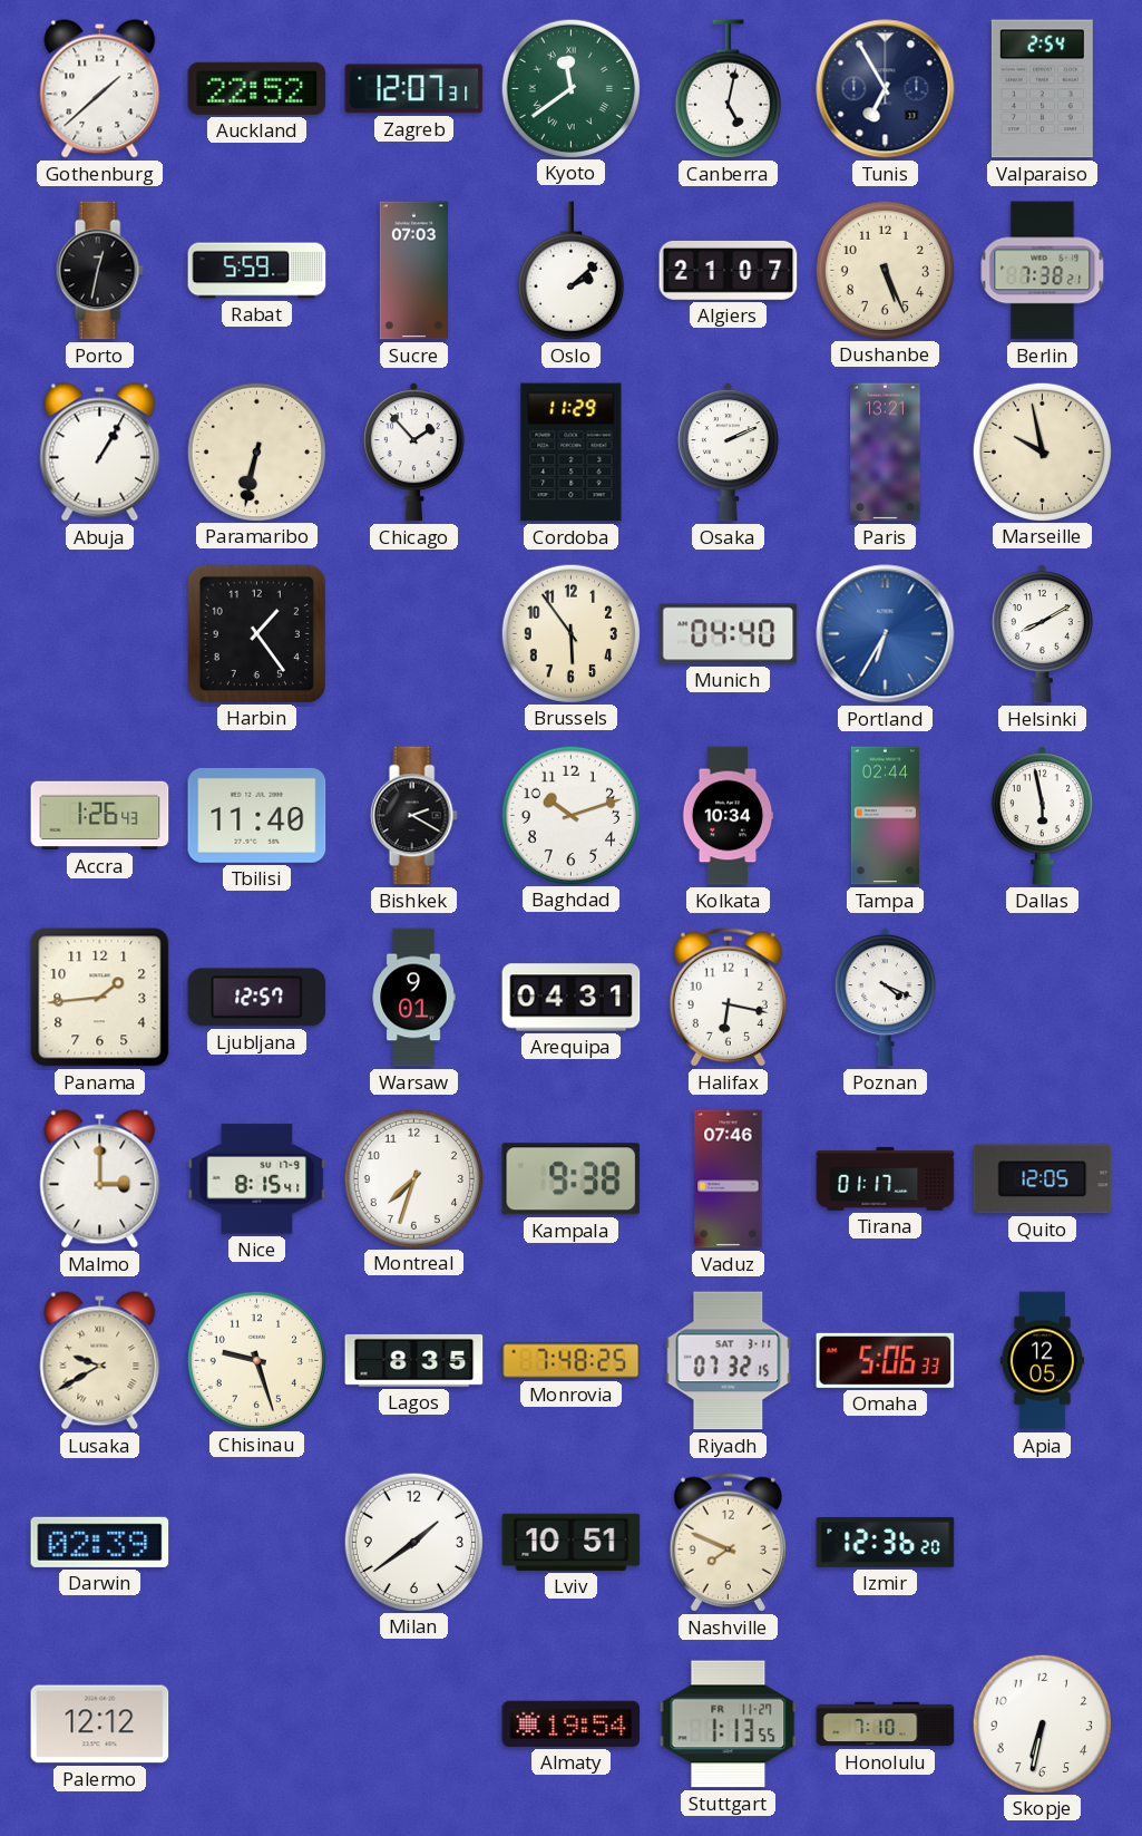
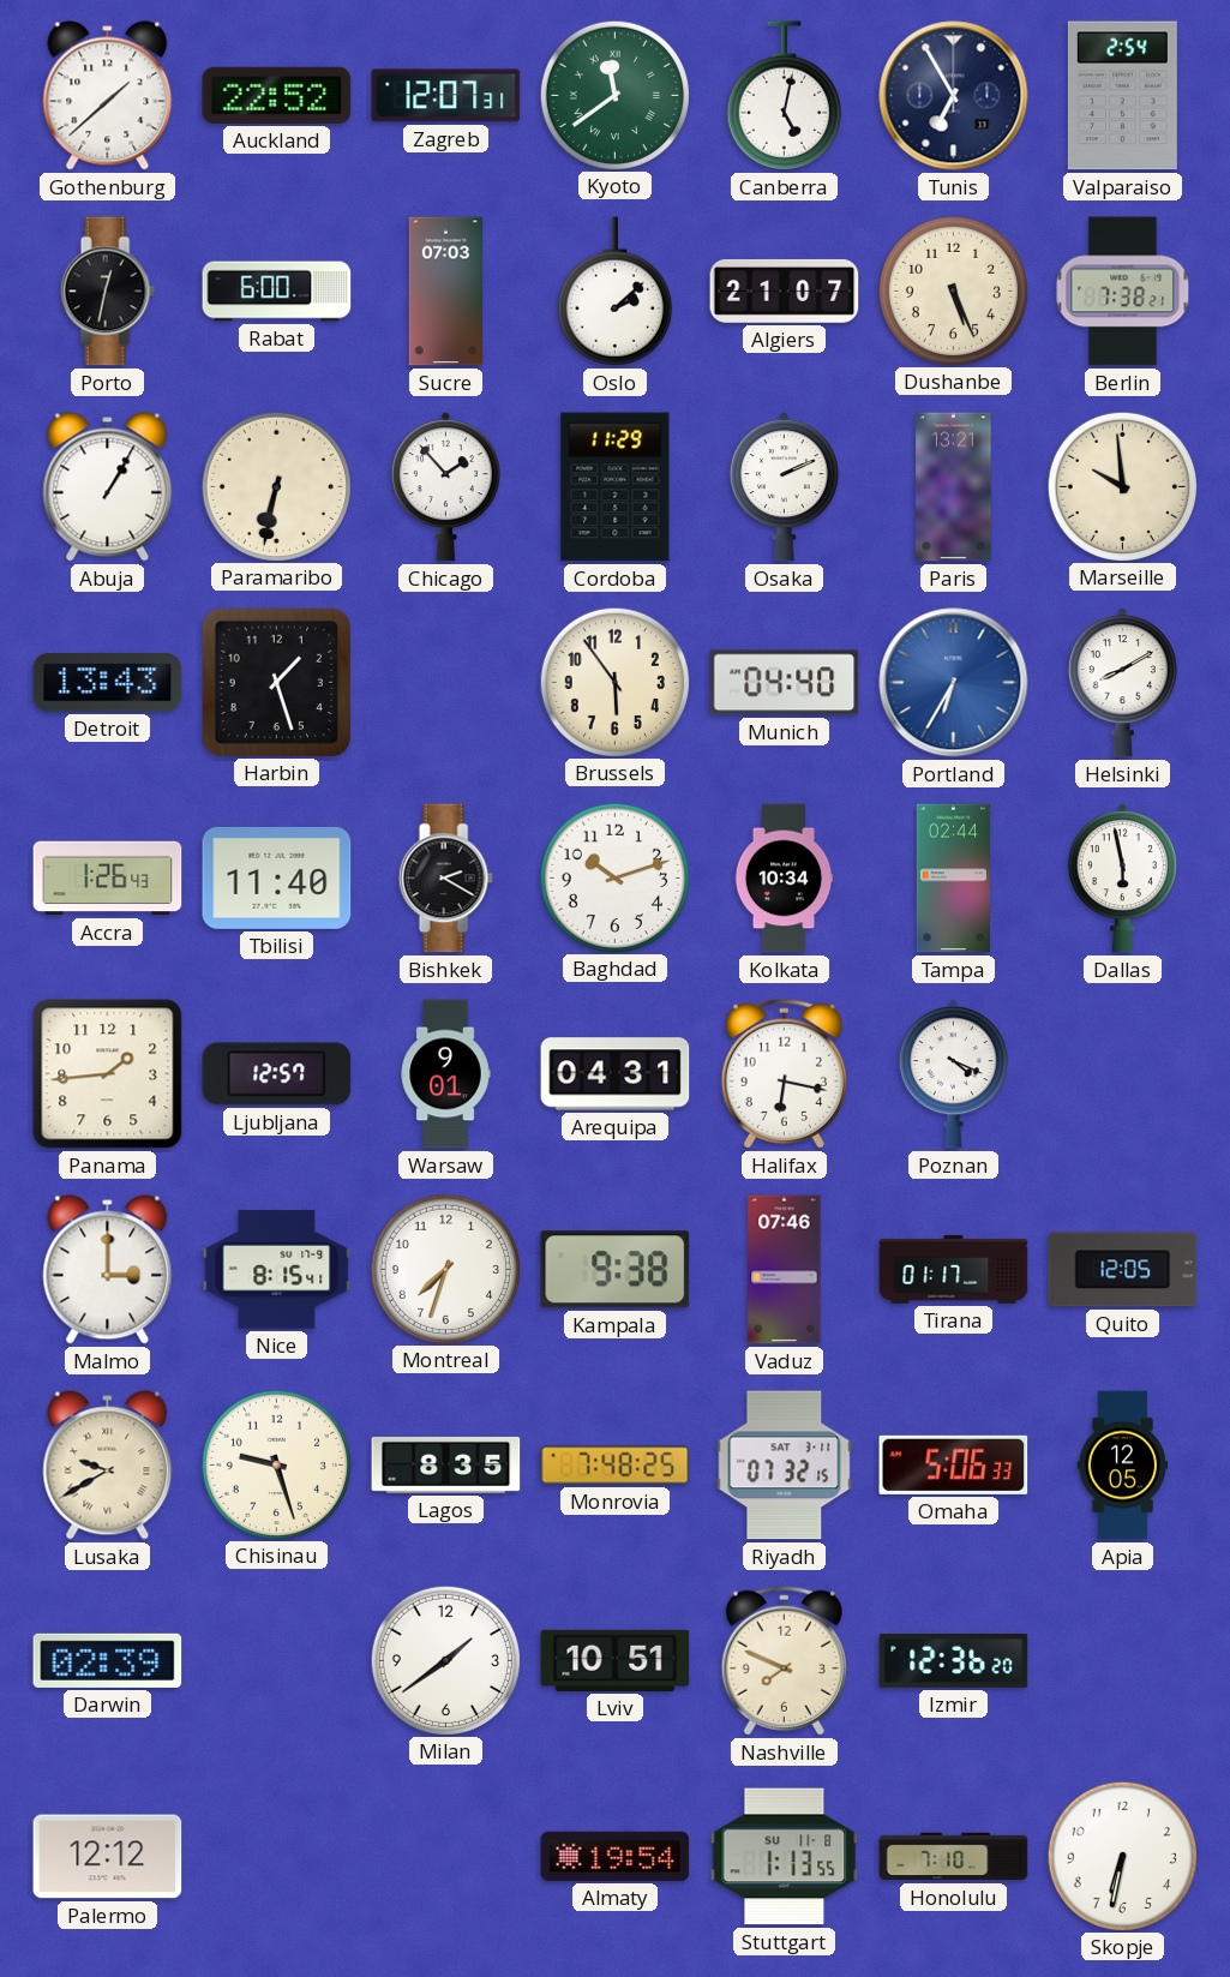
Rabat: 5:59 -> 6:00
Marseille: 9:58 -> 9:59
Detroit: none -> 13:43
Harbin: 1:24 -> 1:27
Stuttgart date: FR 11-27 -> SU 11-8
